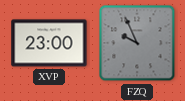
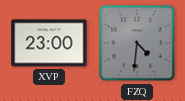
FZQ: 9:56 -> 4:31
